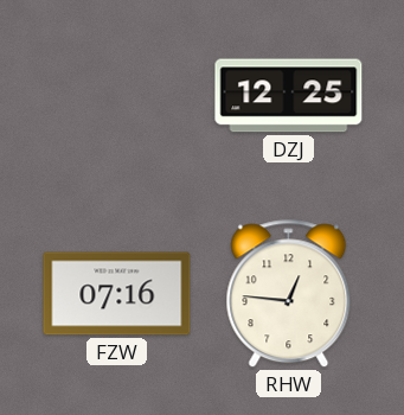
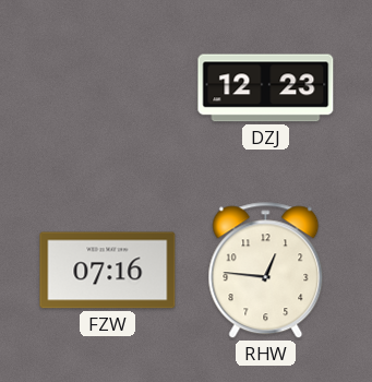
DZJ: 12:25 -> 12:23
